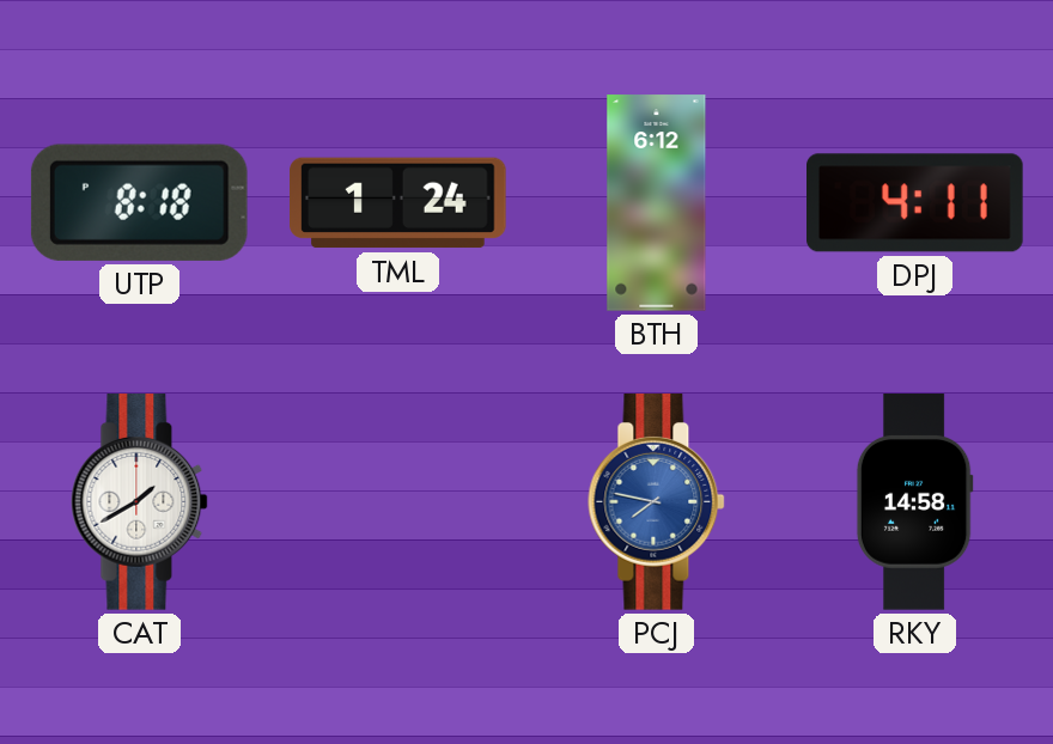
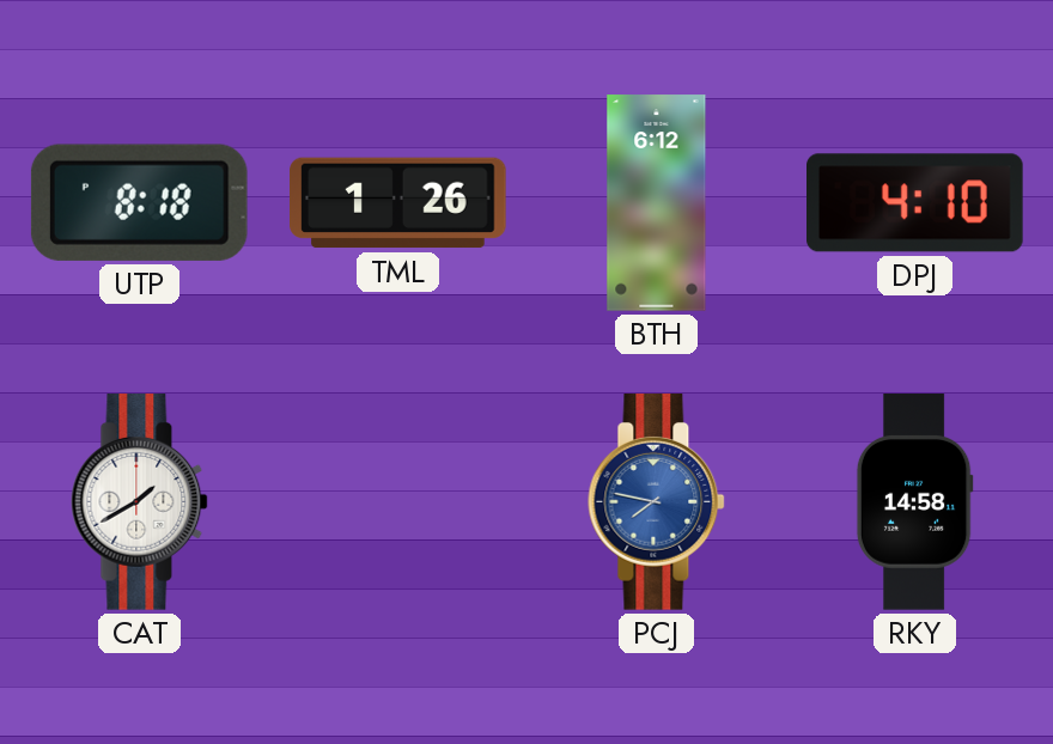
TML: 1:24 -> 1:26
DPJ: 4:11 -> 4:10
